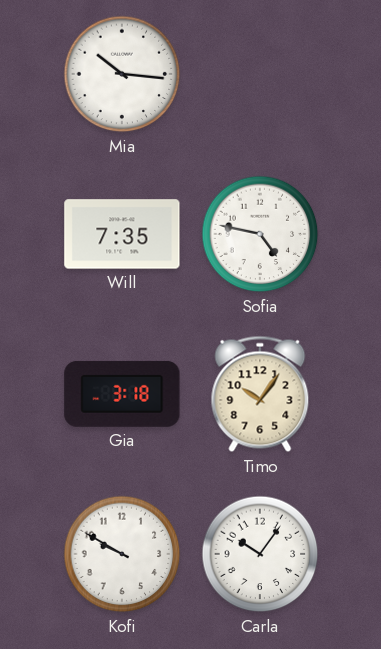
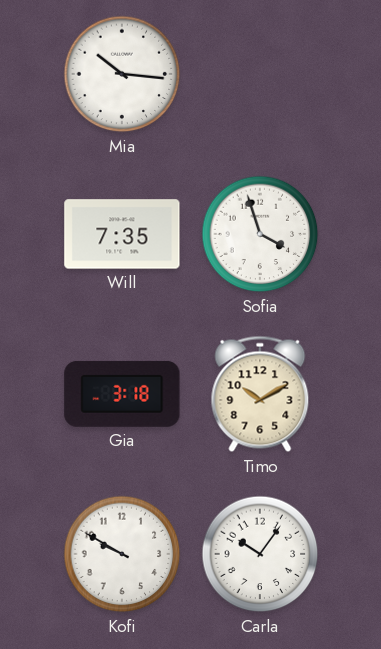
Sofia: 4:47 -> 3:57
Timo: 10:06 -> 10:10
